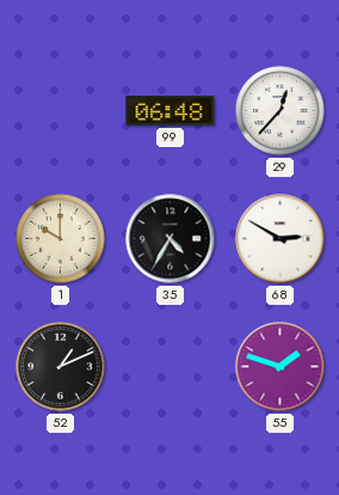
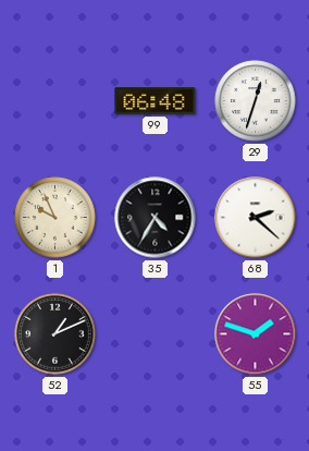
29: 12:37 -> 12:33
1: 10:00 -> 9:56
68: 2:50 -> 2:22
